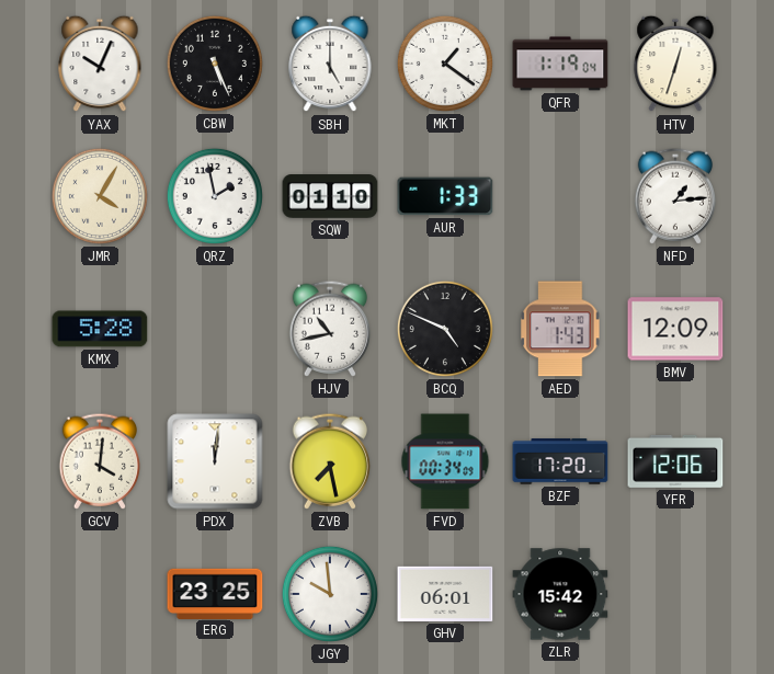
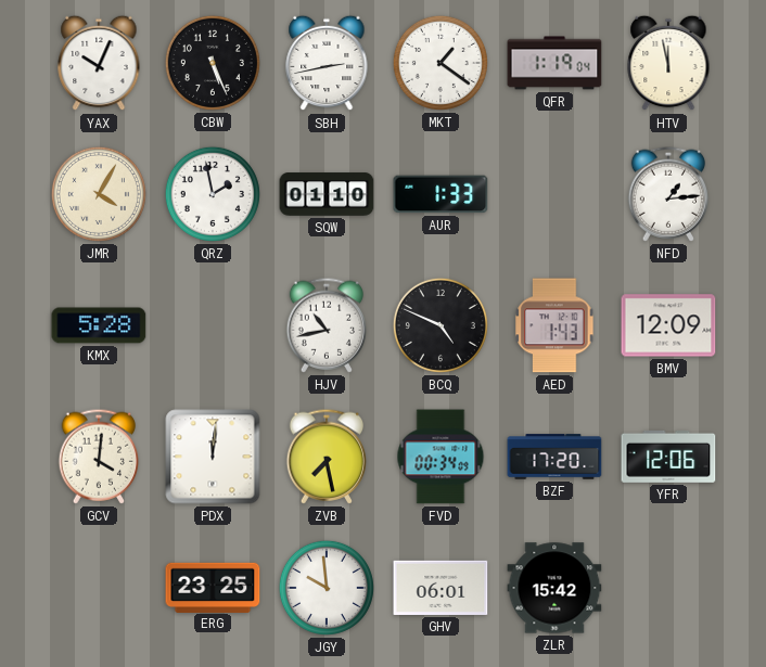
SBH: 5:00 -> 2:43
HTV: 12:33 -> 11:58
